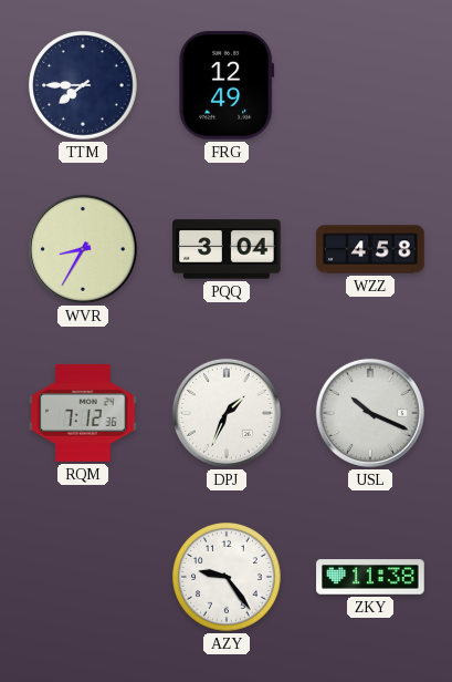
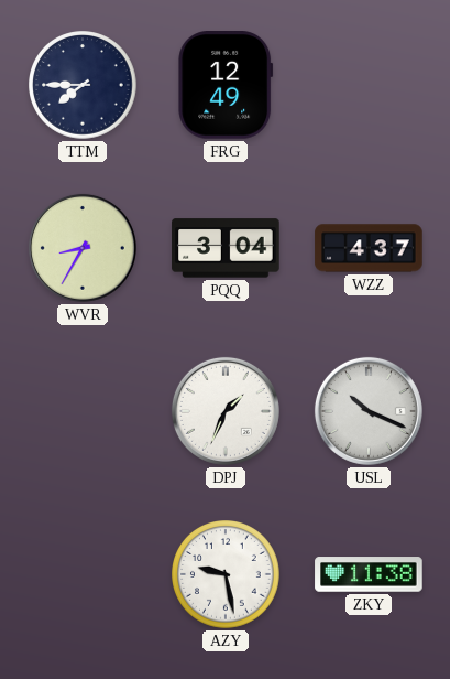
WZZ: 4:58 -> 4:37
RQM: 7:12 -> none
AZY: 9:24 -> 9:28
